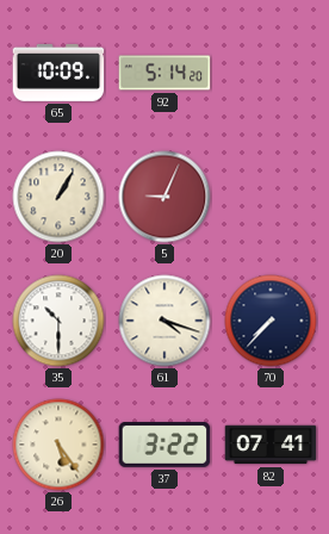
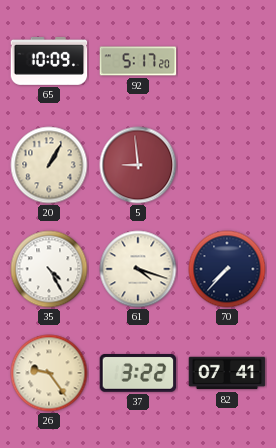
92: 5:14 -> 5:17
5: 9:04 -> 8:59
35: 10:30 -> 4:25
26: 5:24 -> 9:24
